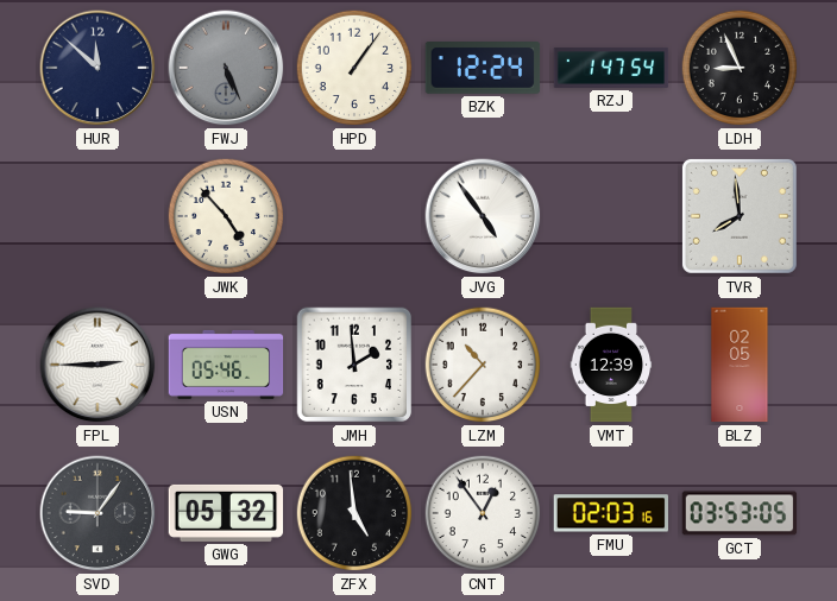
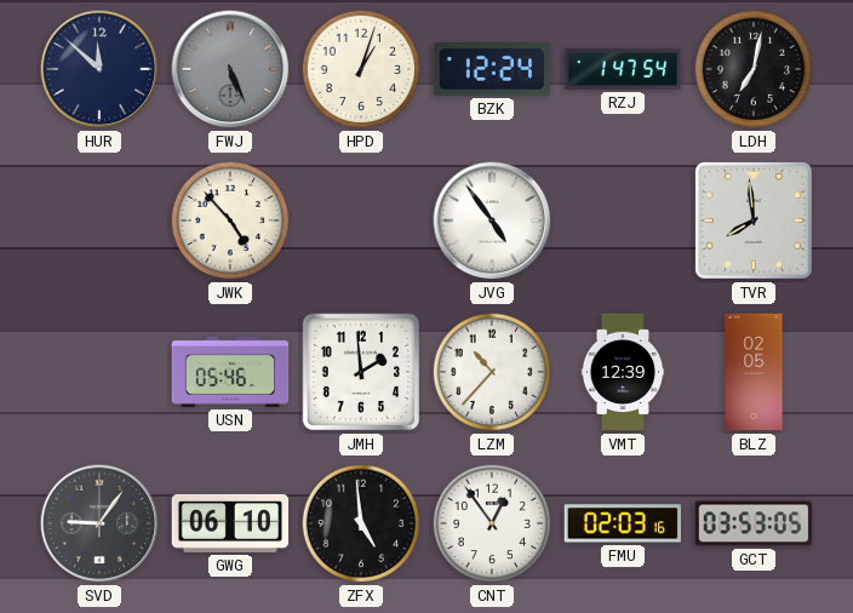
HPD: 1:06 -> 1:03
LDH: 8:56 -> 7:02
FPL: 2:45 -> none
GWG: 05:32 -> 06:10
